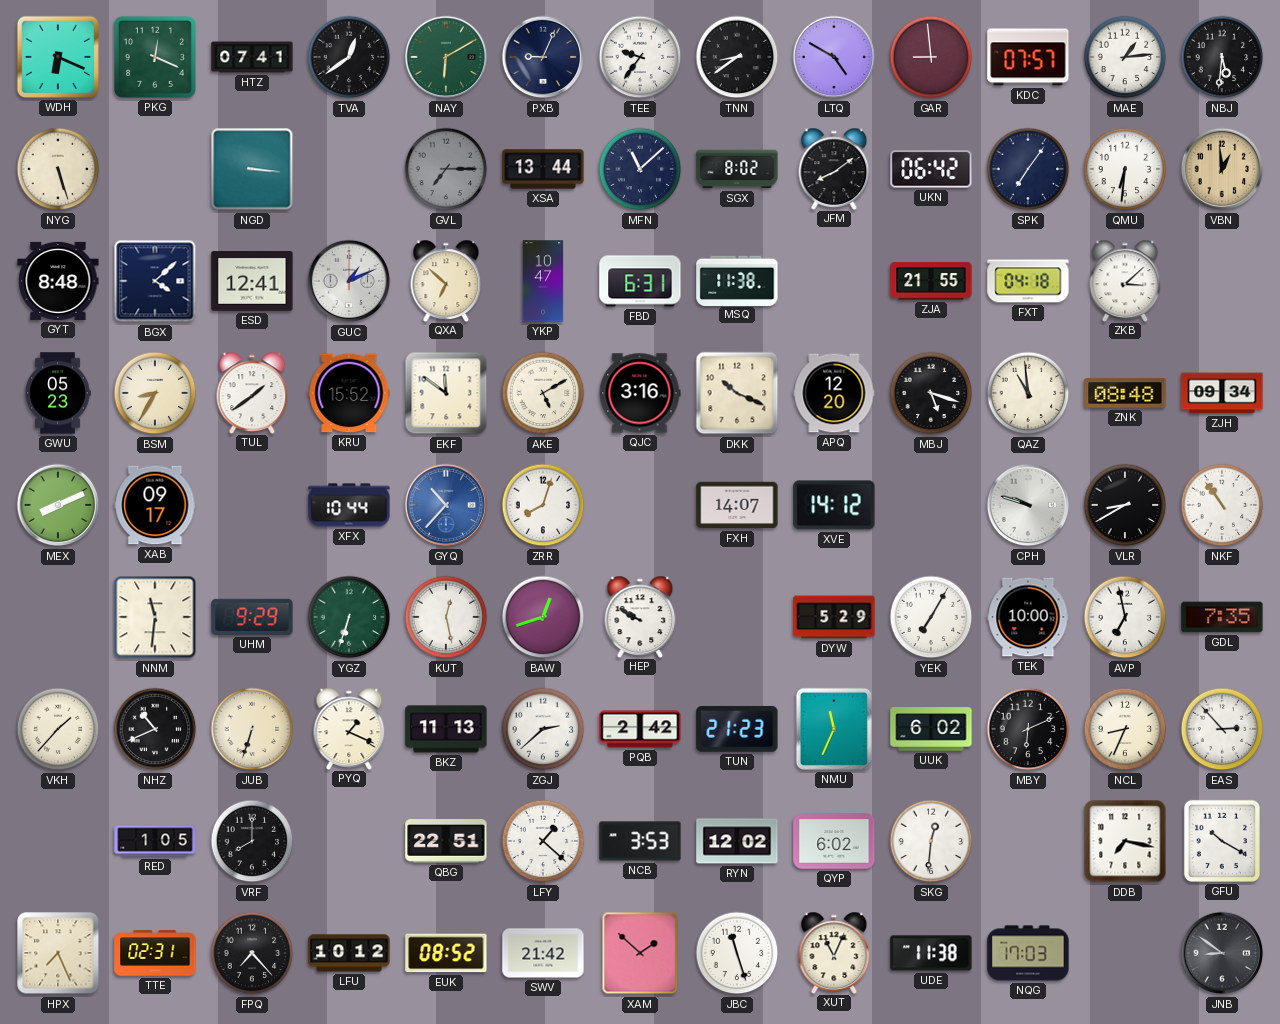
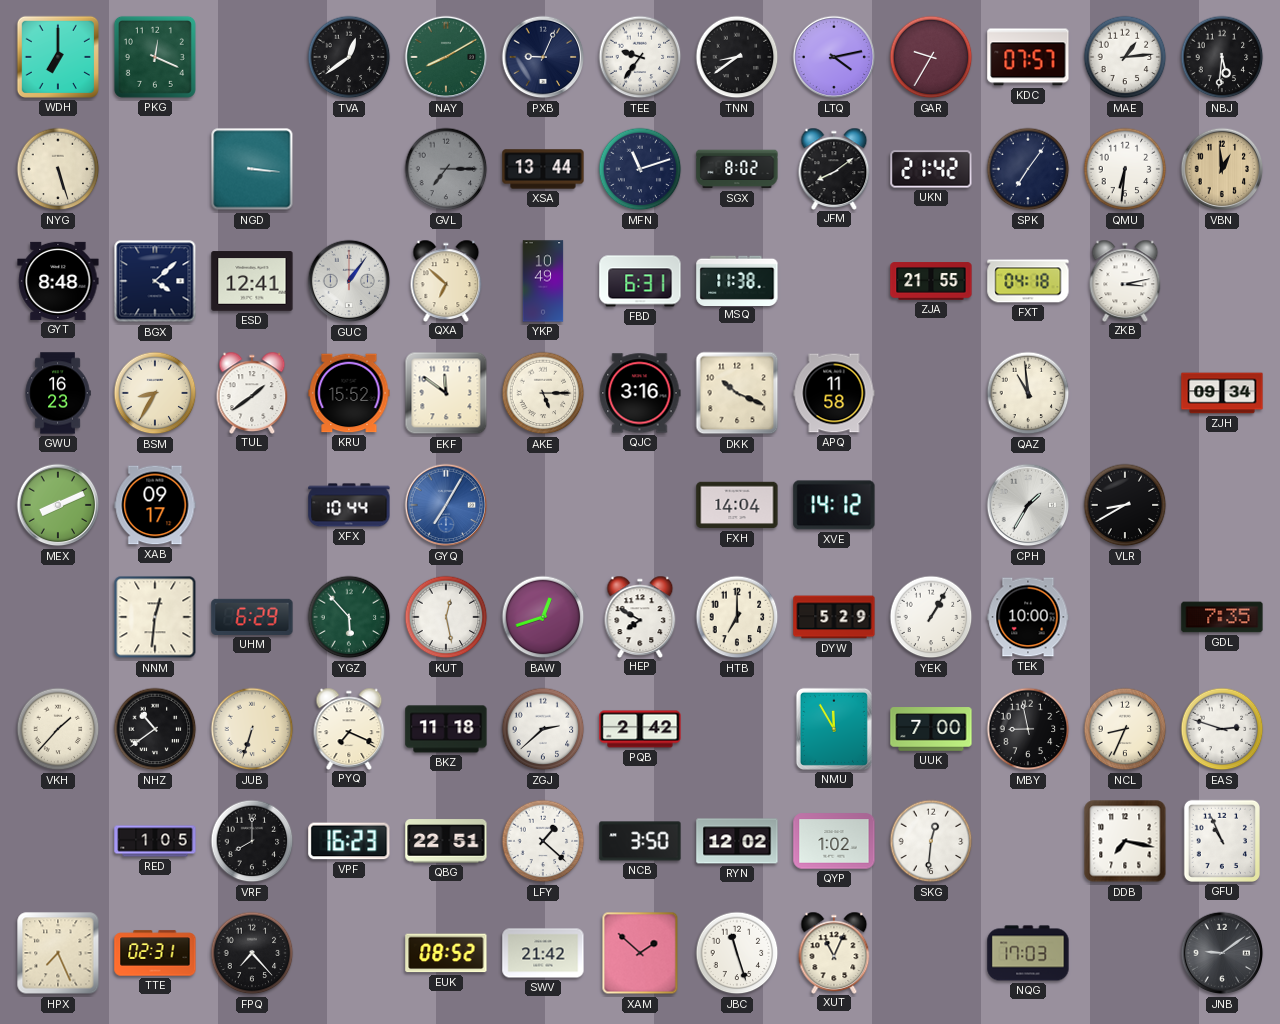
WDH: 6:19 -> 7:00
HTZ: 07:41 -> none
NAY: 6:10 -> 8:10
LTQ: 4:50 -> 4:13
GAR: 8:59 -> 9:35
MFN: 11:08 -> 11:12
UKN: 06:42 -> 21:42
GUC: 1:11 -> 1:06
YKP: 10:47 -> 10:49
ZKB: 3:08 -> 3:13
GWU: 05:23 -> 16:23
AKE: 5:10 -> 5:15
APQ: 12:20 -> 11:58
MBJ: 5:18 -> none
ZNK: 08:48 -> none
GYQ: 10:37 -> 7:05
ZRR: 8:03 -> none
FXH: 14:07 -> 14:04
CPH: 9:48 -> 1:35
NKF: 10:54 -> none
NNM: 11:31 -> 12:31
UHM: 9:29 -> 6:29
YGZ: 6:33 -> 5:53
HEP: 9:50 -> 7:50
HTB: none -> 7:00
YEK: 7:05 -> 1:05
AVP: 6:58 -> none
NHZ: 10:41 -> 10:39
PYQ: 1:19 -> 7:19
BKZ: 11:13 -> 11:18
TUN: 21:23 -> none
NMU: 11:34 -> 11:55
UUK: 6:02 -> 7:00
MBY: 6:11 -> 8:58
EAS: 2:53 -> 2:48
VPF: none -> 16:23
NCB: 3:53 -> 3:50
QYP: 6:02 -> 1:02
GFU: 10:20 -> 10:56
LFU: 10:12 -> none
UDE: 11:38 -> none
JNB: 8:51 -> 9:09
